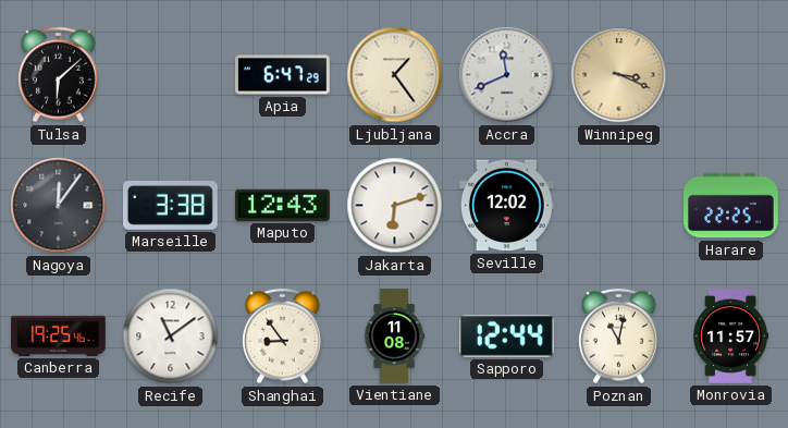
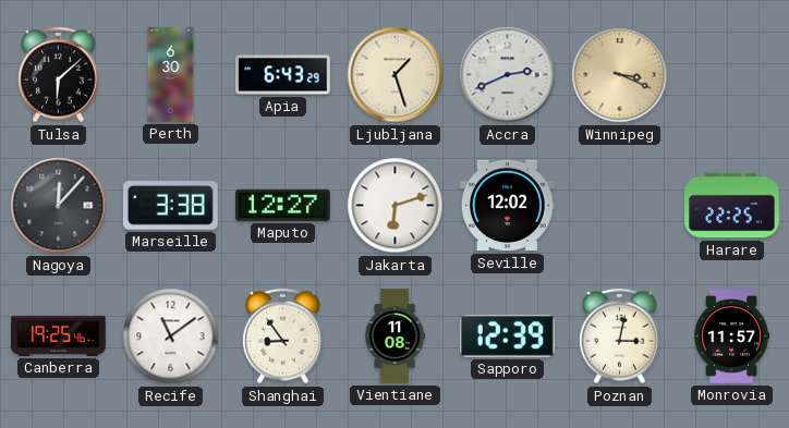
Perth: none -> 6:30
Apia: 6:47 -> 6:43
Ljubljana: 1:24 -> 1:27
Accra: 11:41 -> 2:41
Nagoya: 12:06 -> 12:07
Maputo: 12:43 -> 12:27
Sapporo: 12:44 -> 12:39
Poznan: 11:02 -> 3:02
